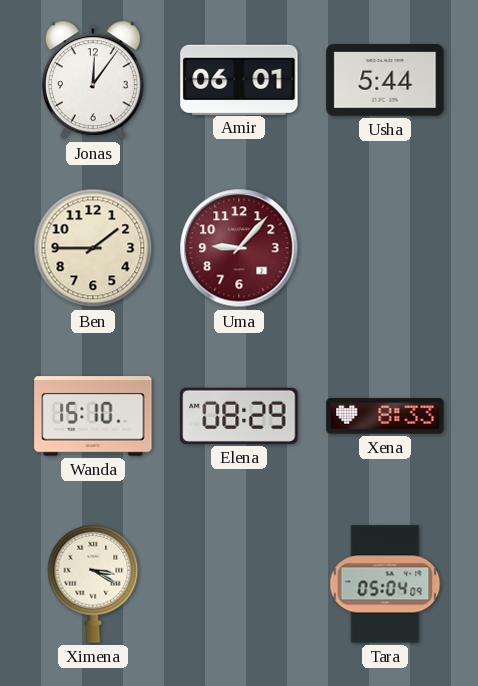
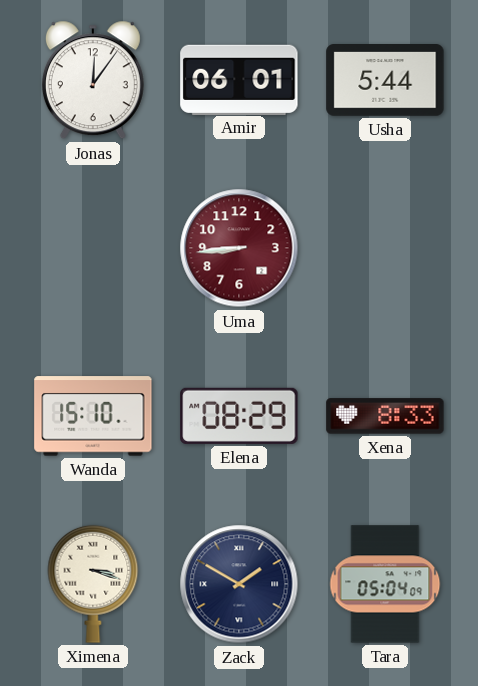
Ben: 1:45 -> none
Uma: 9:07 -> 8:44
Ximena: 3:20 -> 3:18
Zack: none -> 1:50
